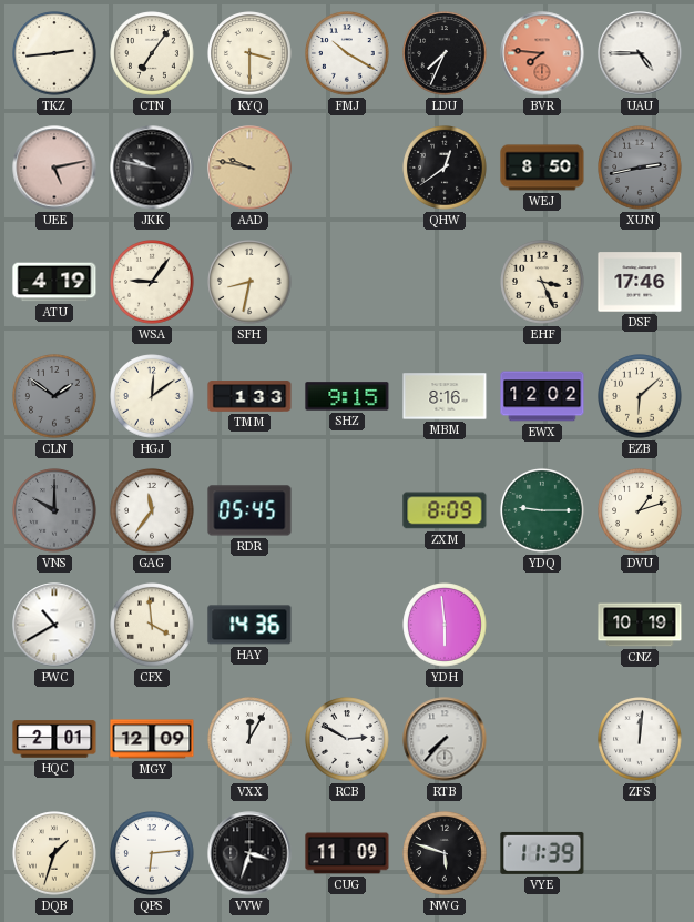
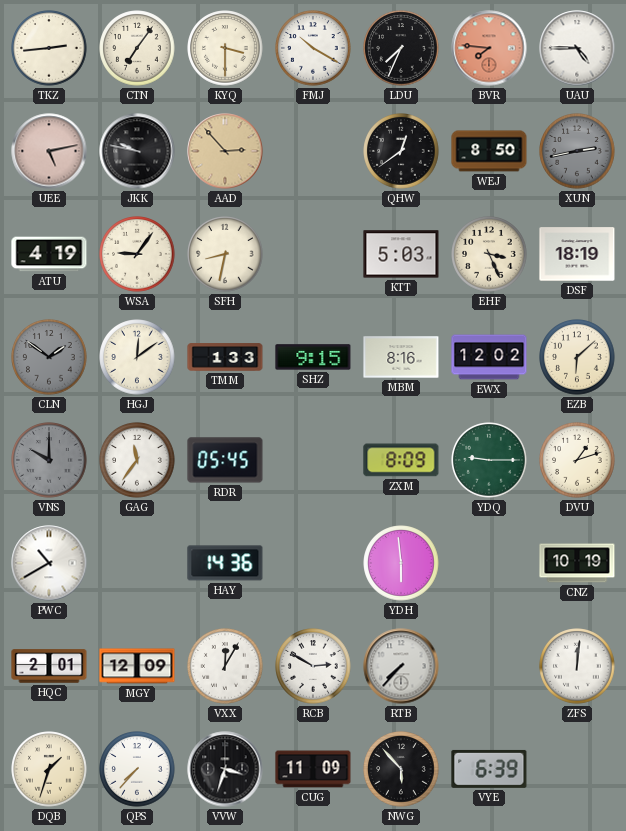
AAD: 9:47 -> 2:53
KTT: none -> 5:03
DSF: 17:46 -> 18:19
CFX: 3:59 -> none
QPS: 6:14 -> 7:37
NWG: 5:48 -> 5:53
VYE: 11:39 -> 6:39
